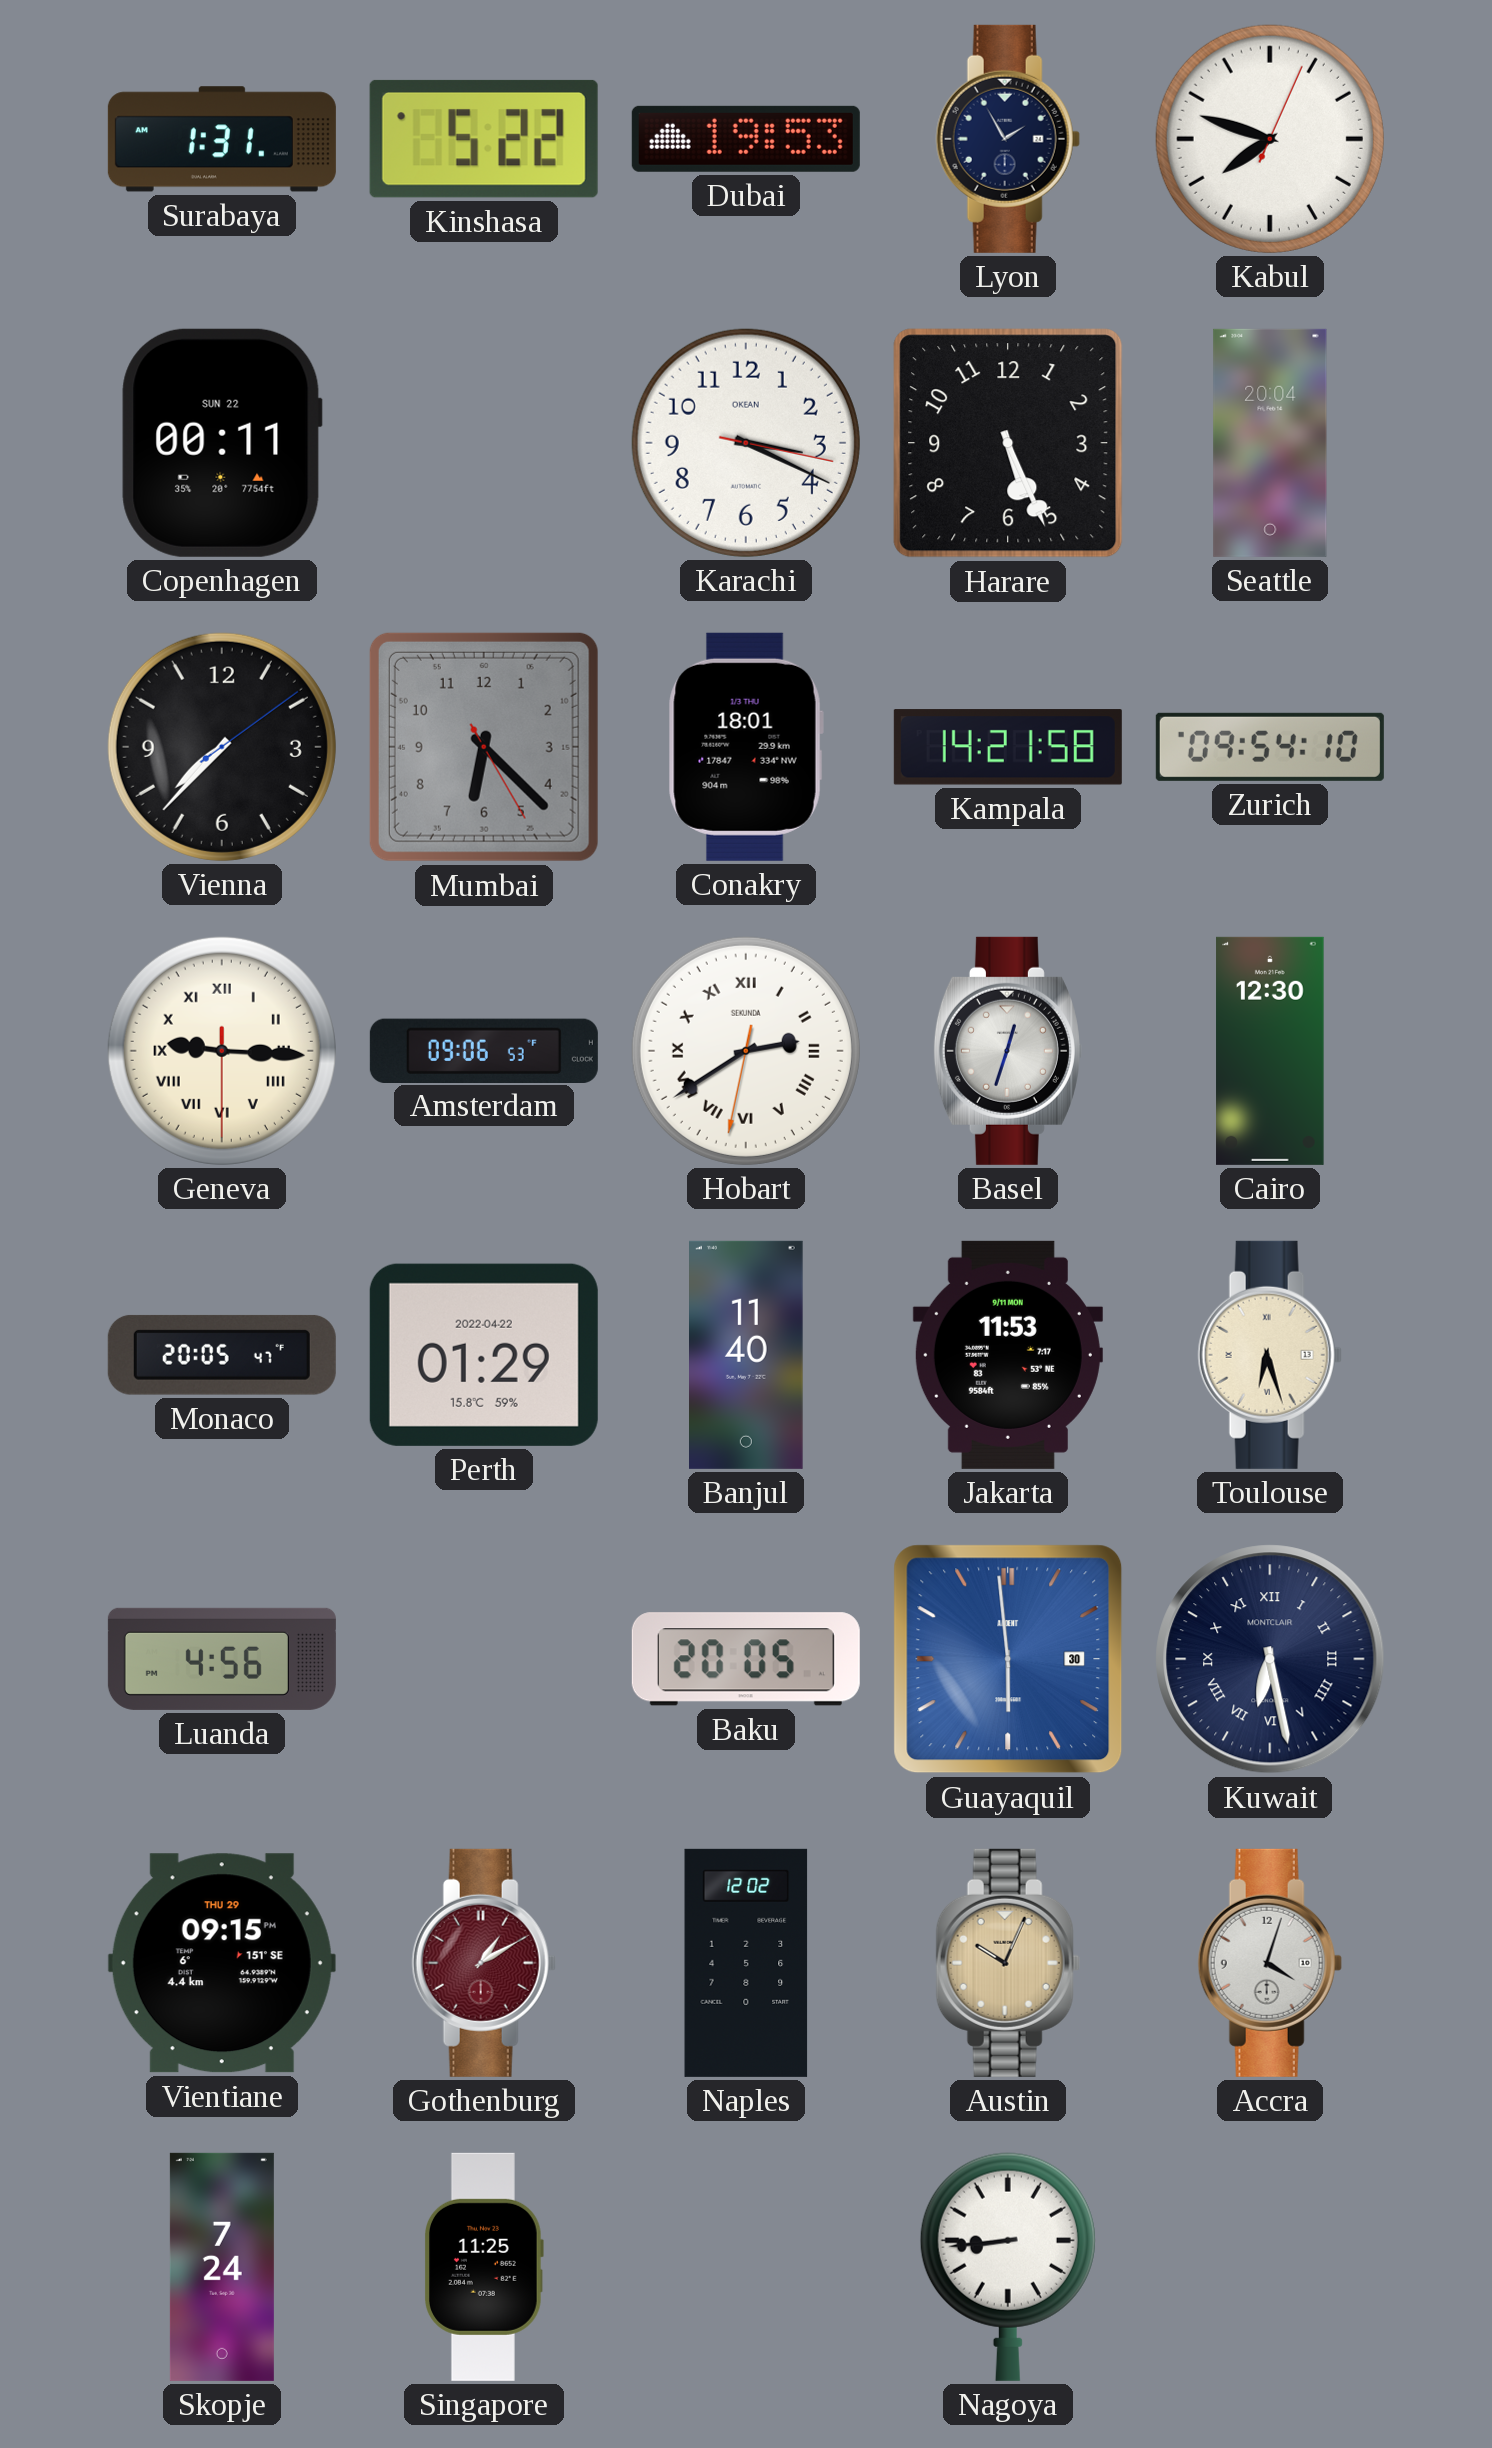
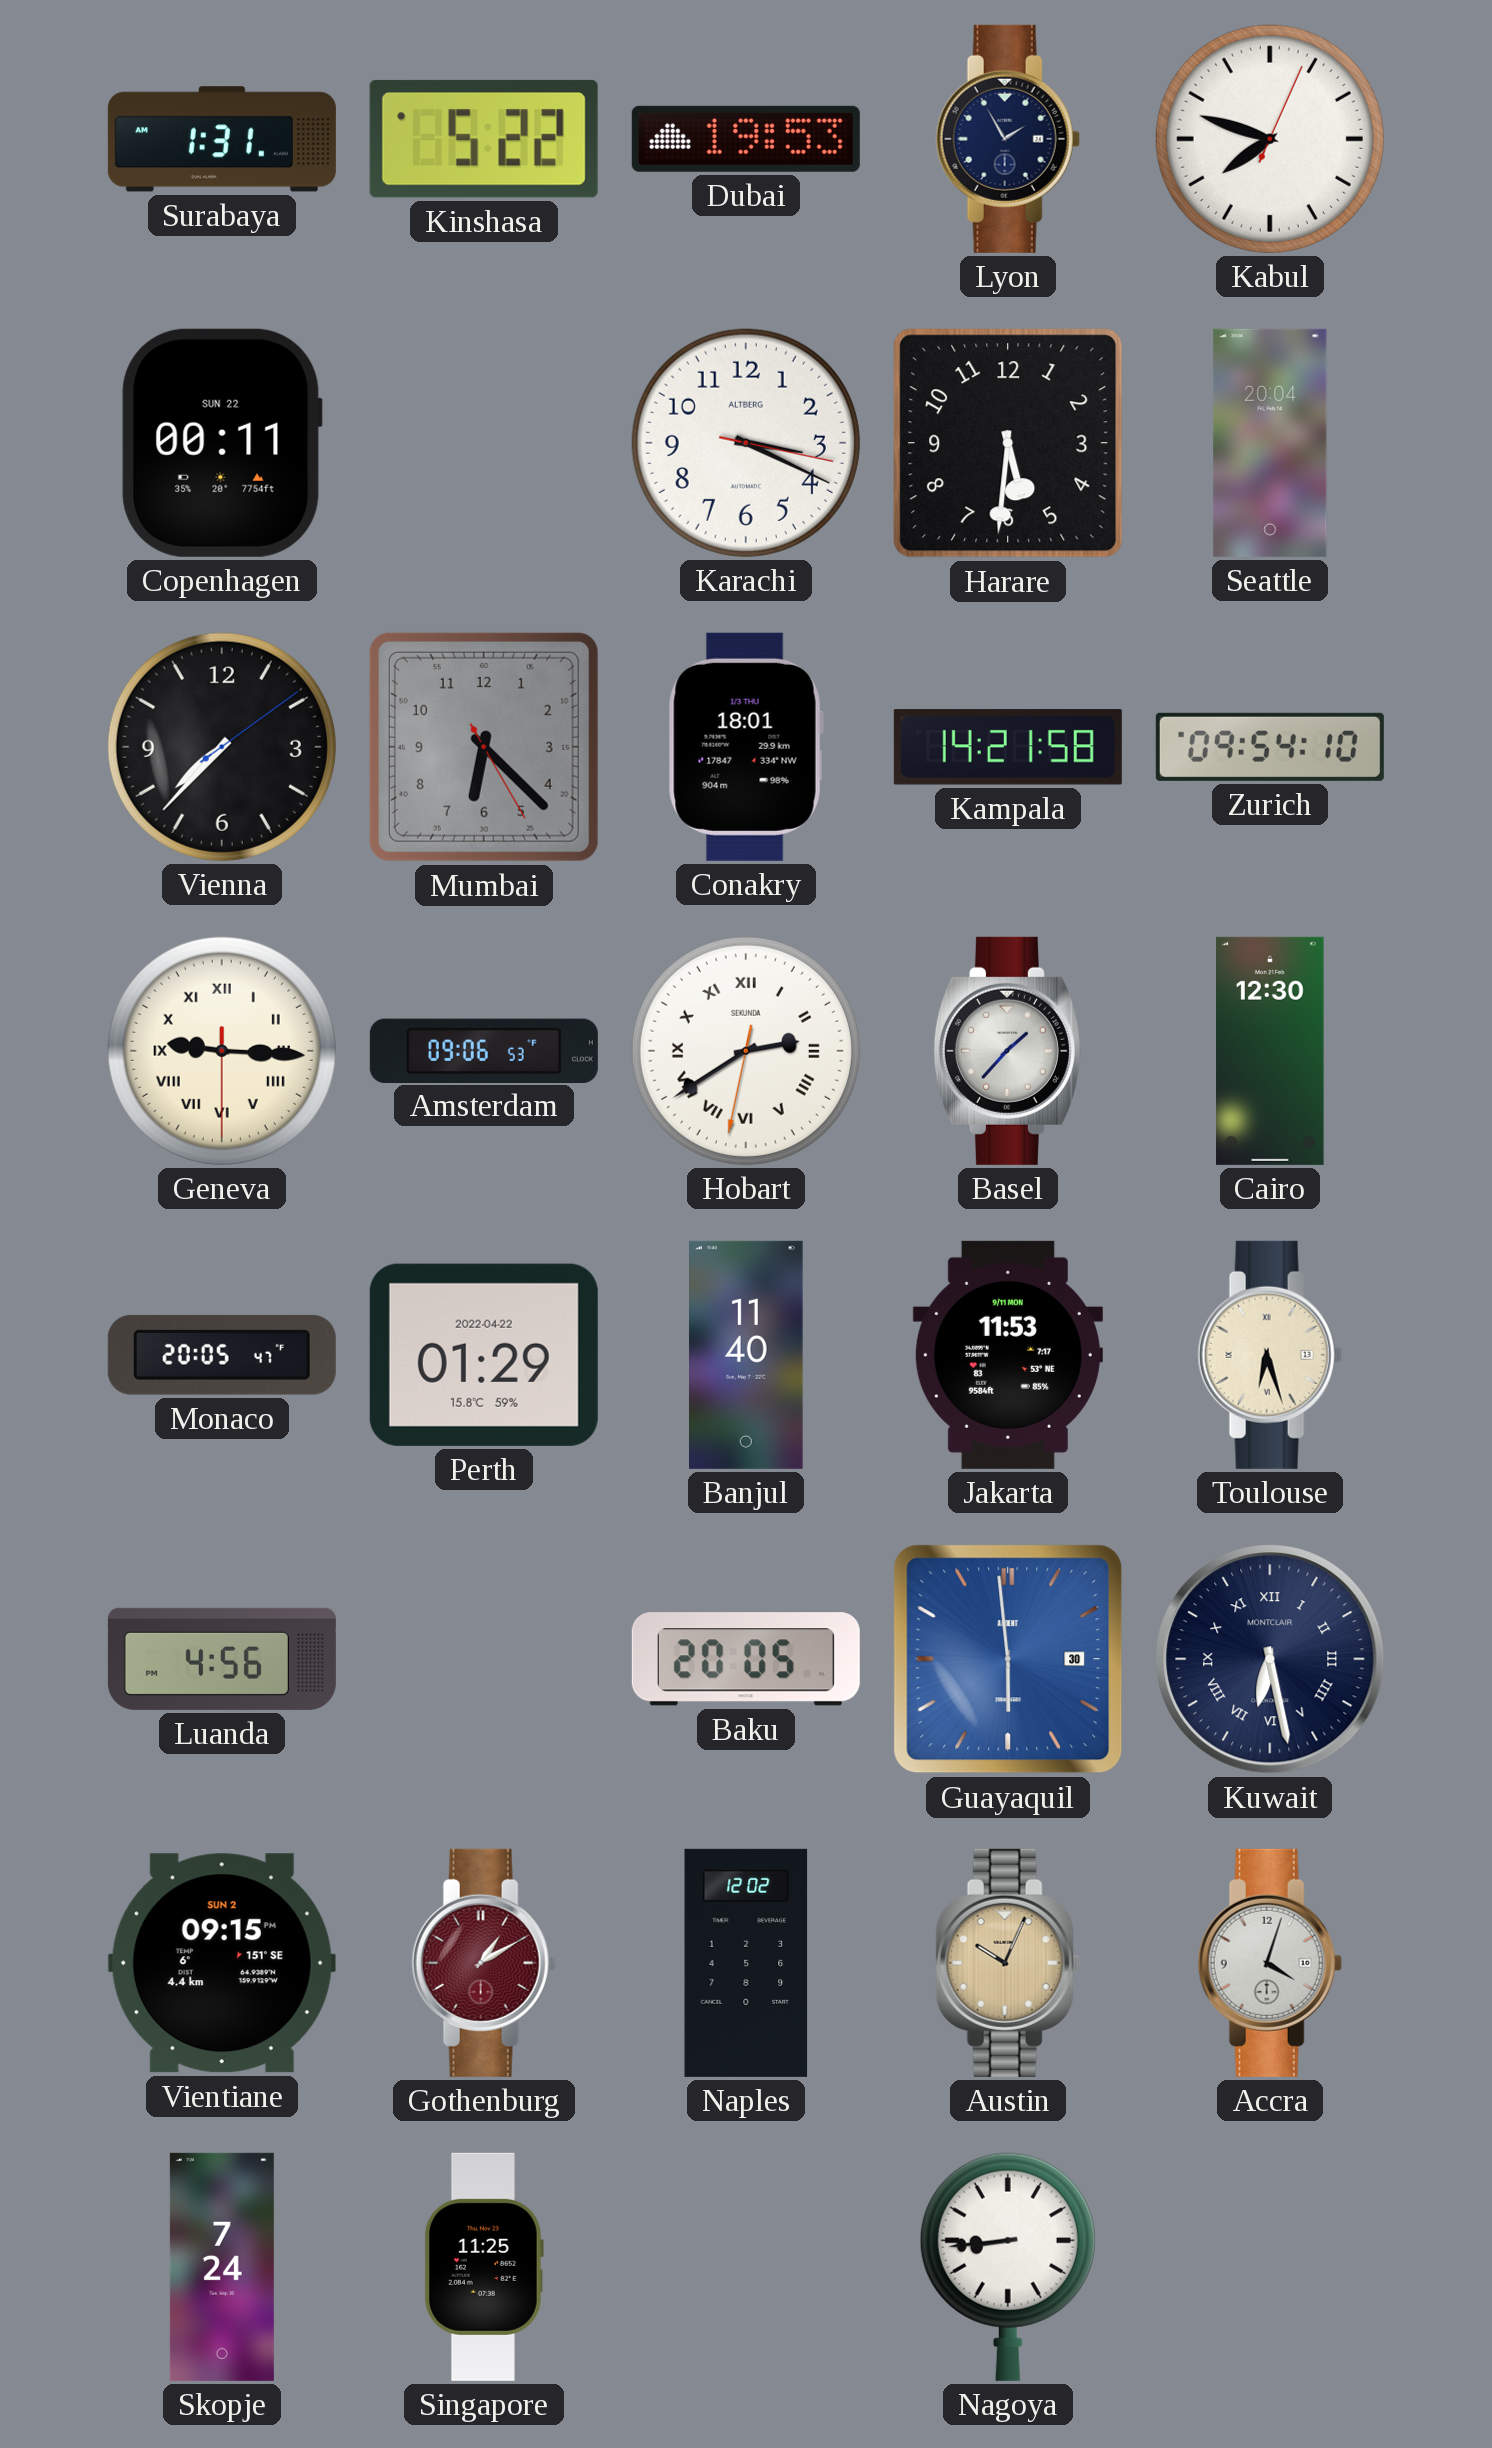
Karachi brand: OKEAN -> ALTBERG
Harare: 5:26 -> 5:31
Basel: 12:33 -> 1:37
Vientiane date: THU 29 -> SUN 2
